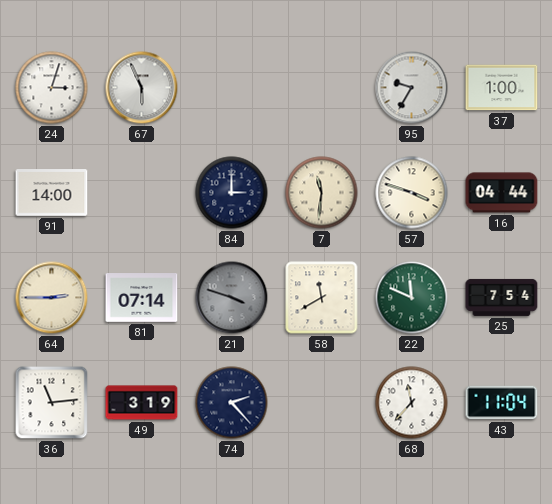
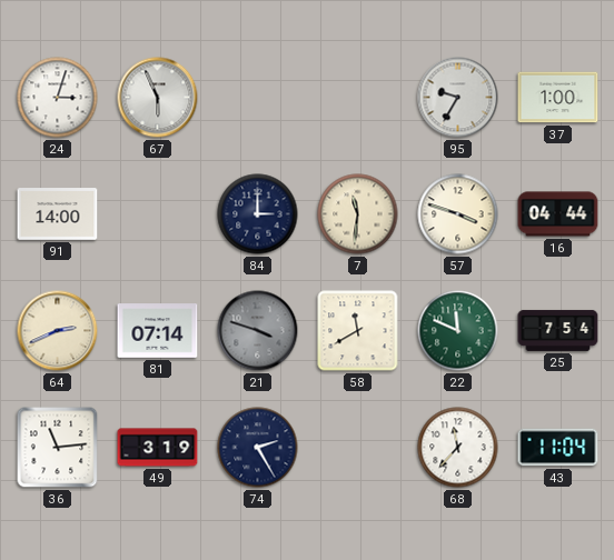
64: 2:45 -> 2:41
74: 2:23 -> 2:25
